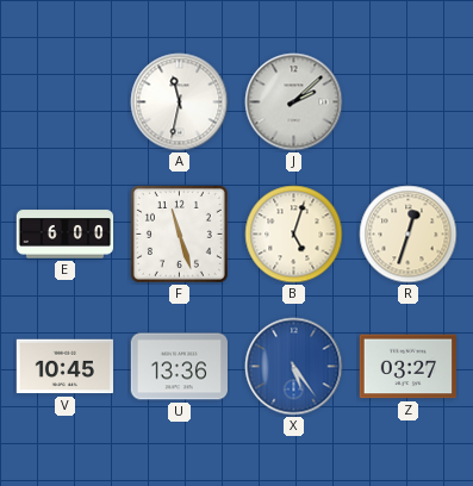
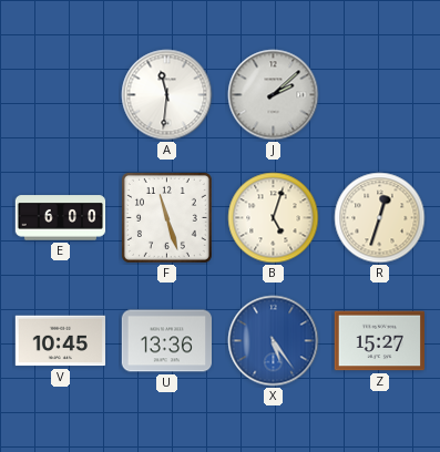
A: 11:32 -> 11:31
Z: 03:27 -> 15:27
